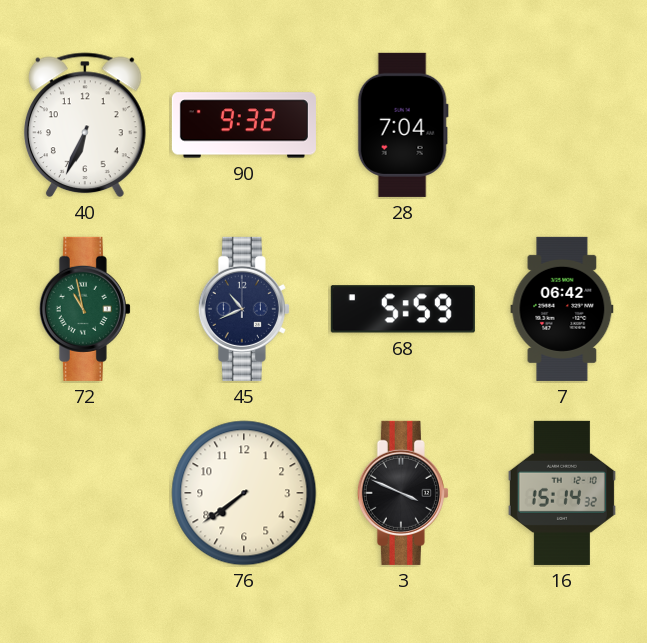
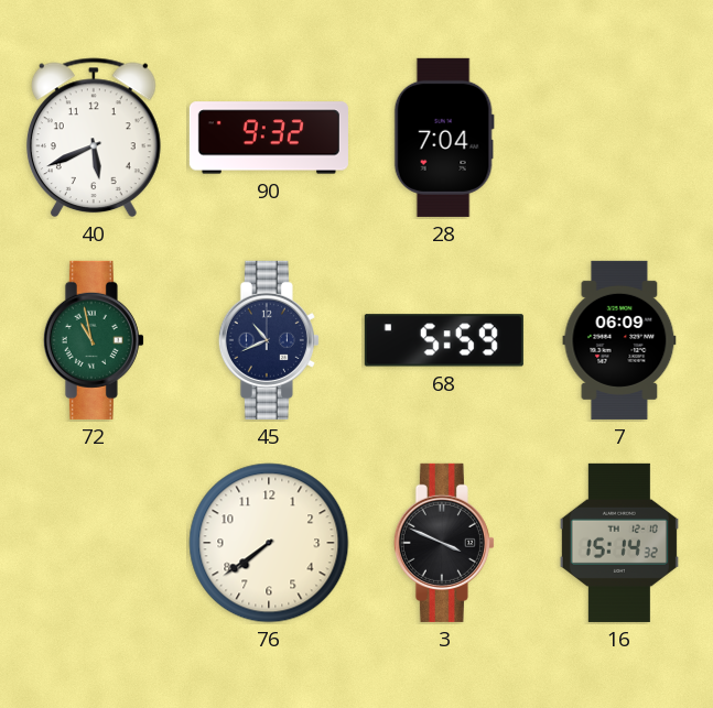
40: 6:34 -> 5:41
7: 06:42 -> 06:09
